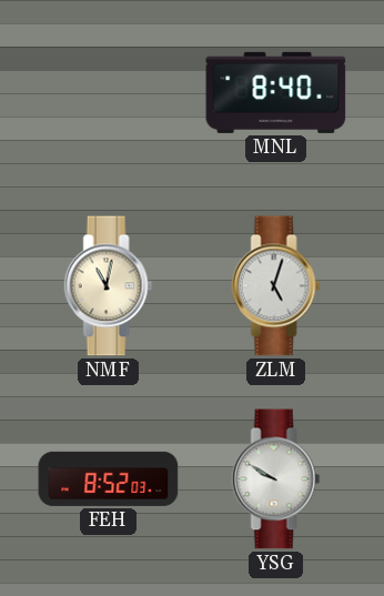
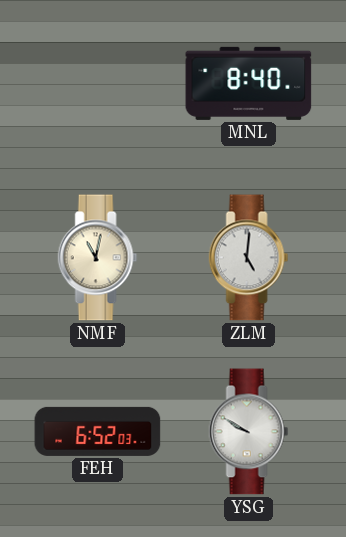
ZLM: 5:03 -> 5:01
FEH: 8:52 -> 6:52
